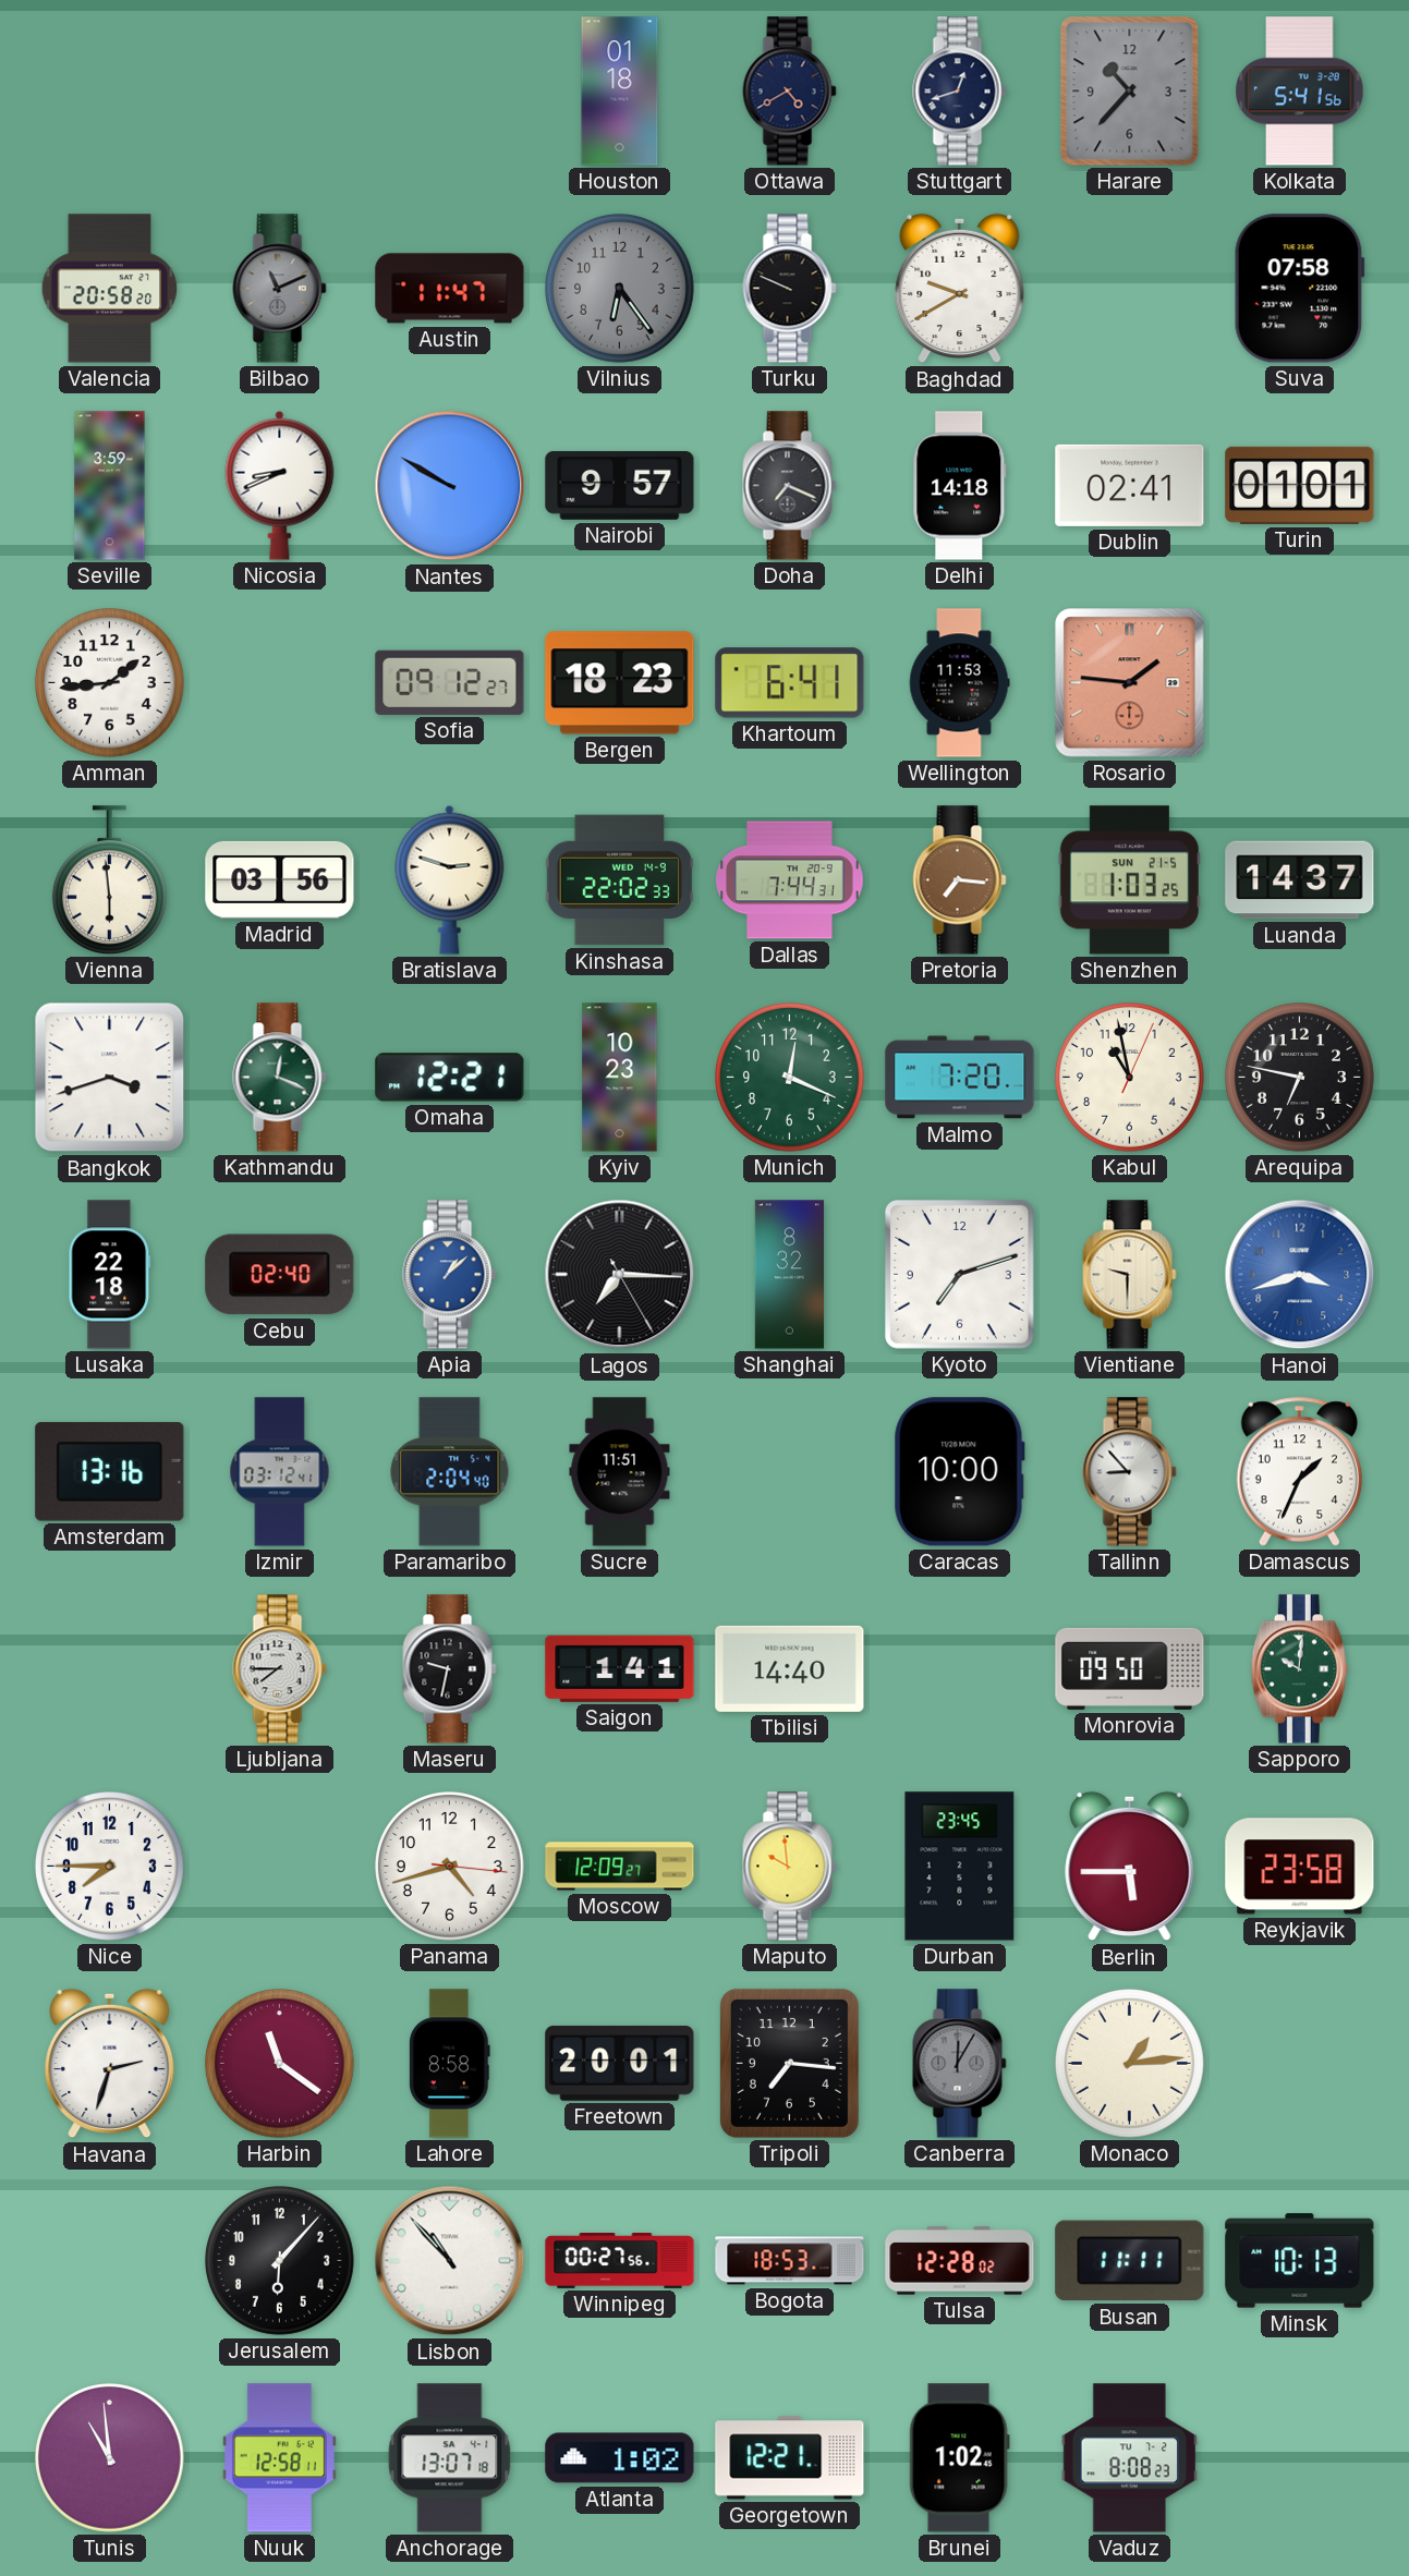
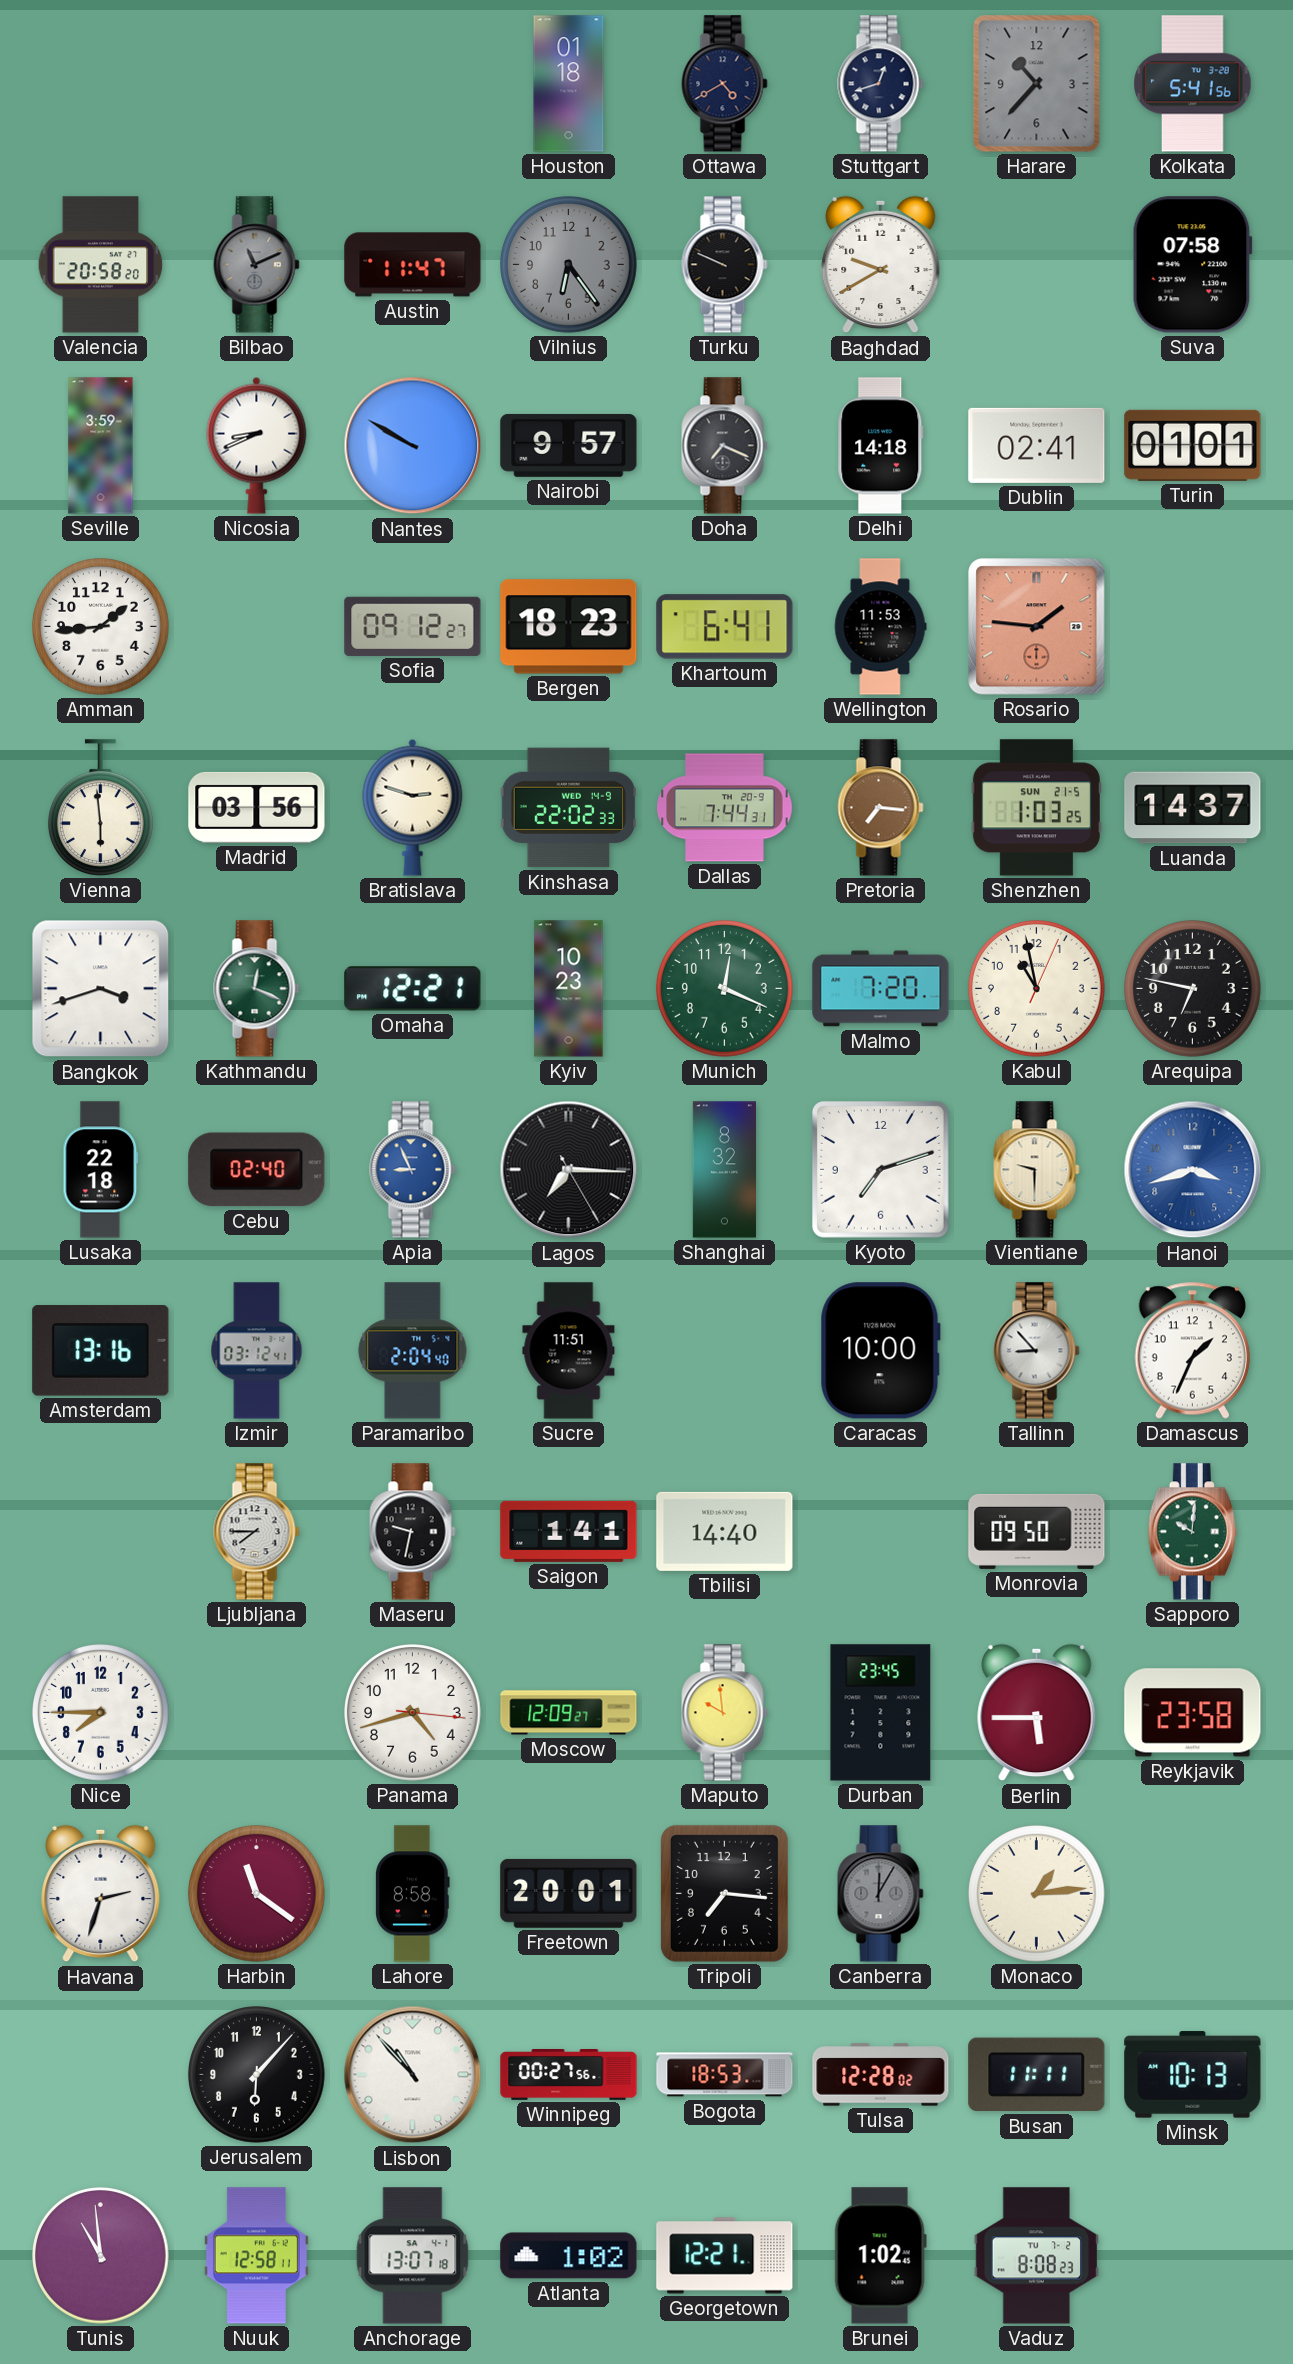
Apia: 1:08 -> 8:56
